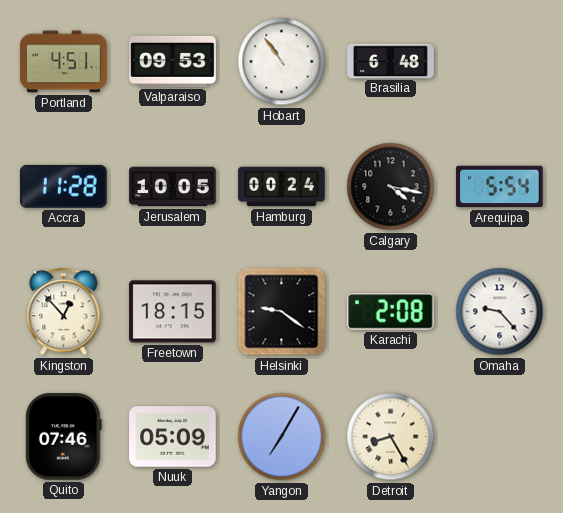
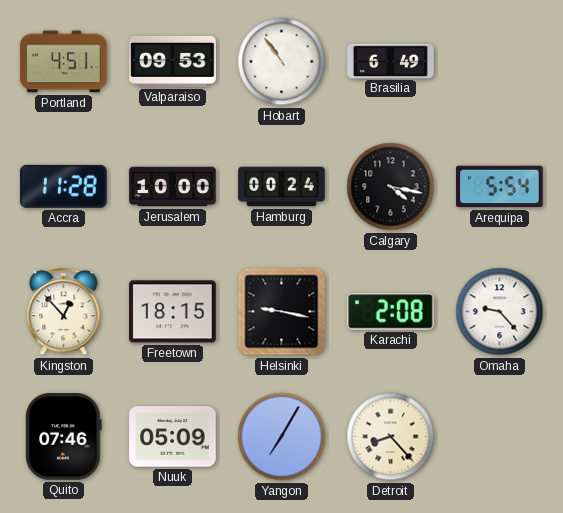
Brasilia: 6:48 -> 6:49
Jerusalem: 10:05 -> 10:00
Helsinki: 9:21 -> 9:17
Detroit: 8:25 -> 8:23
